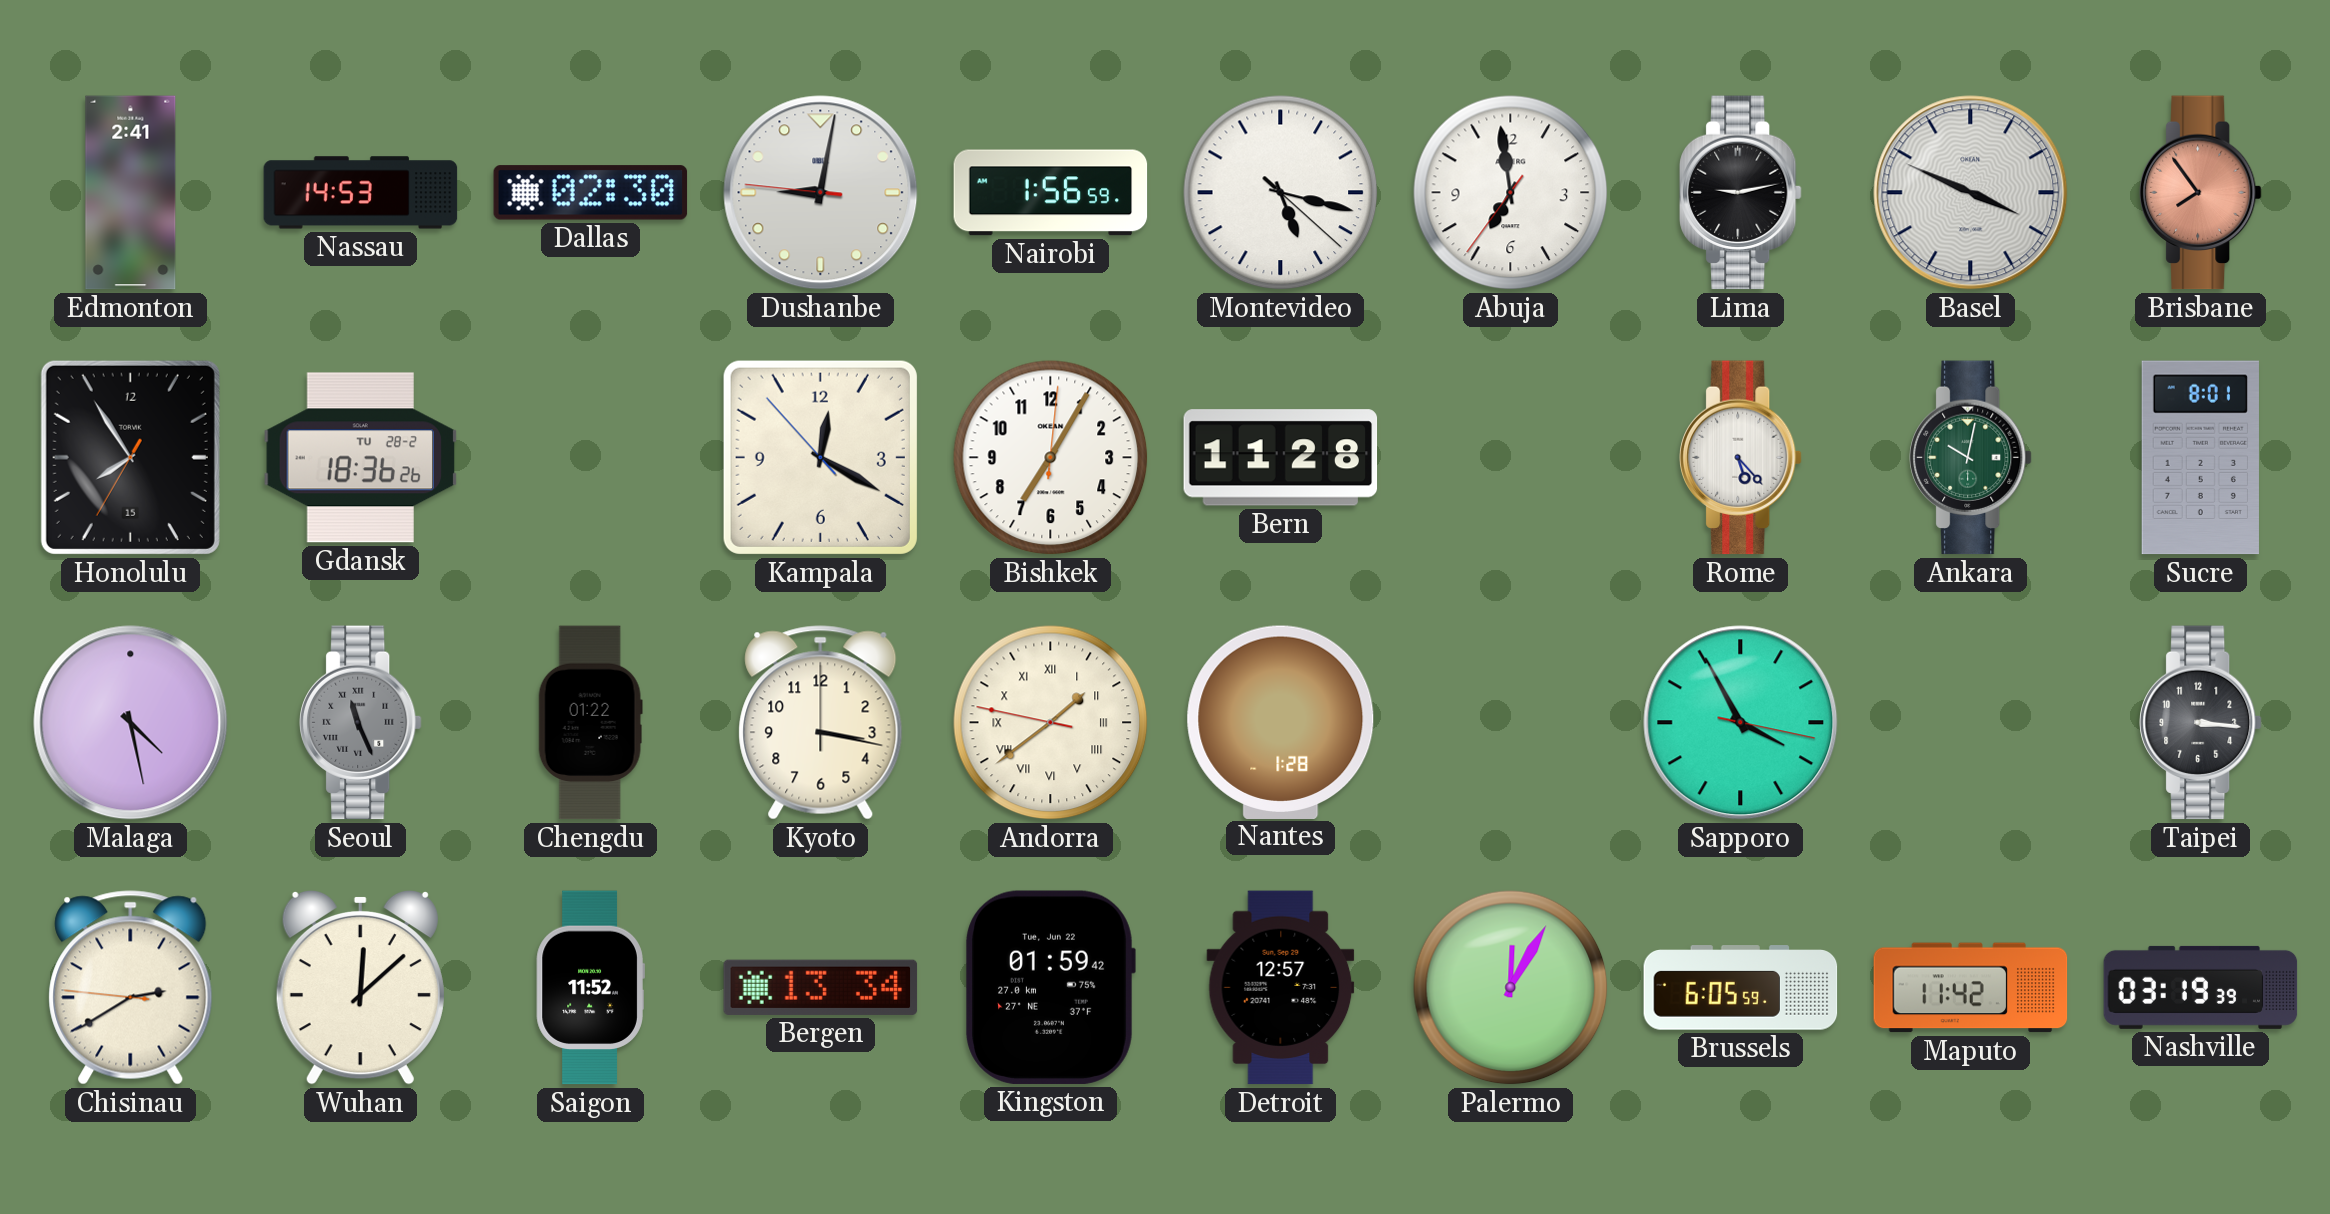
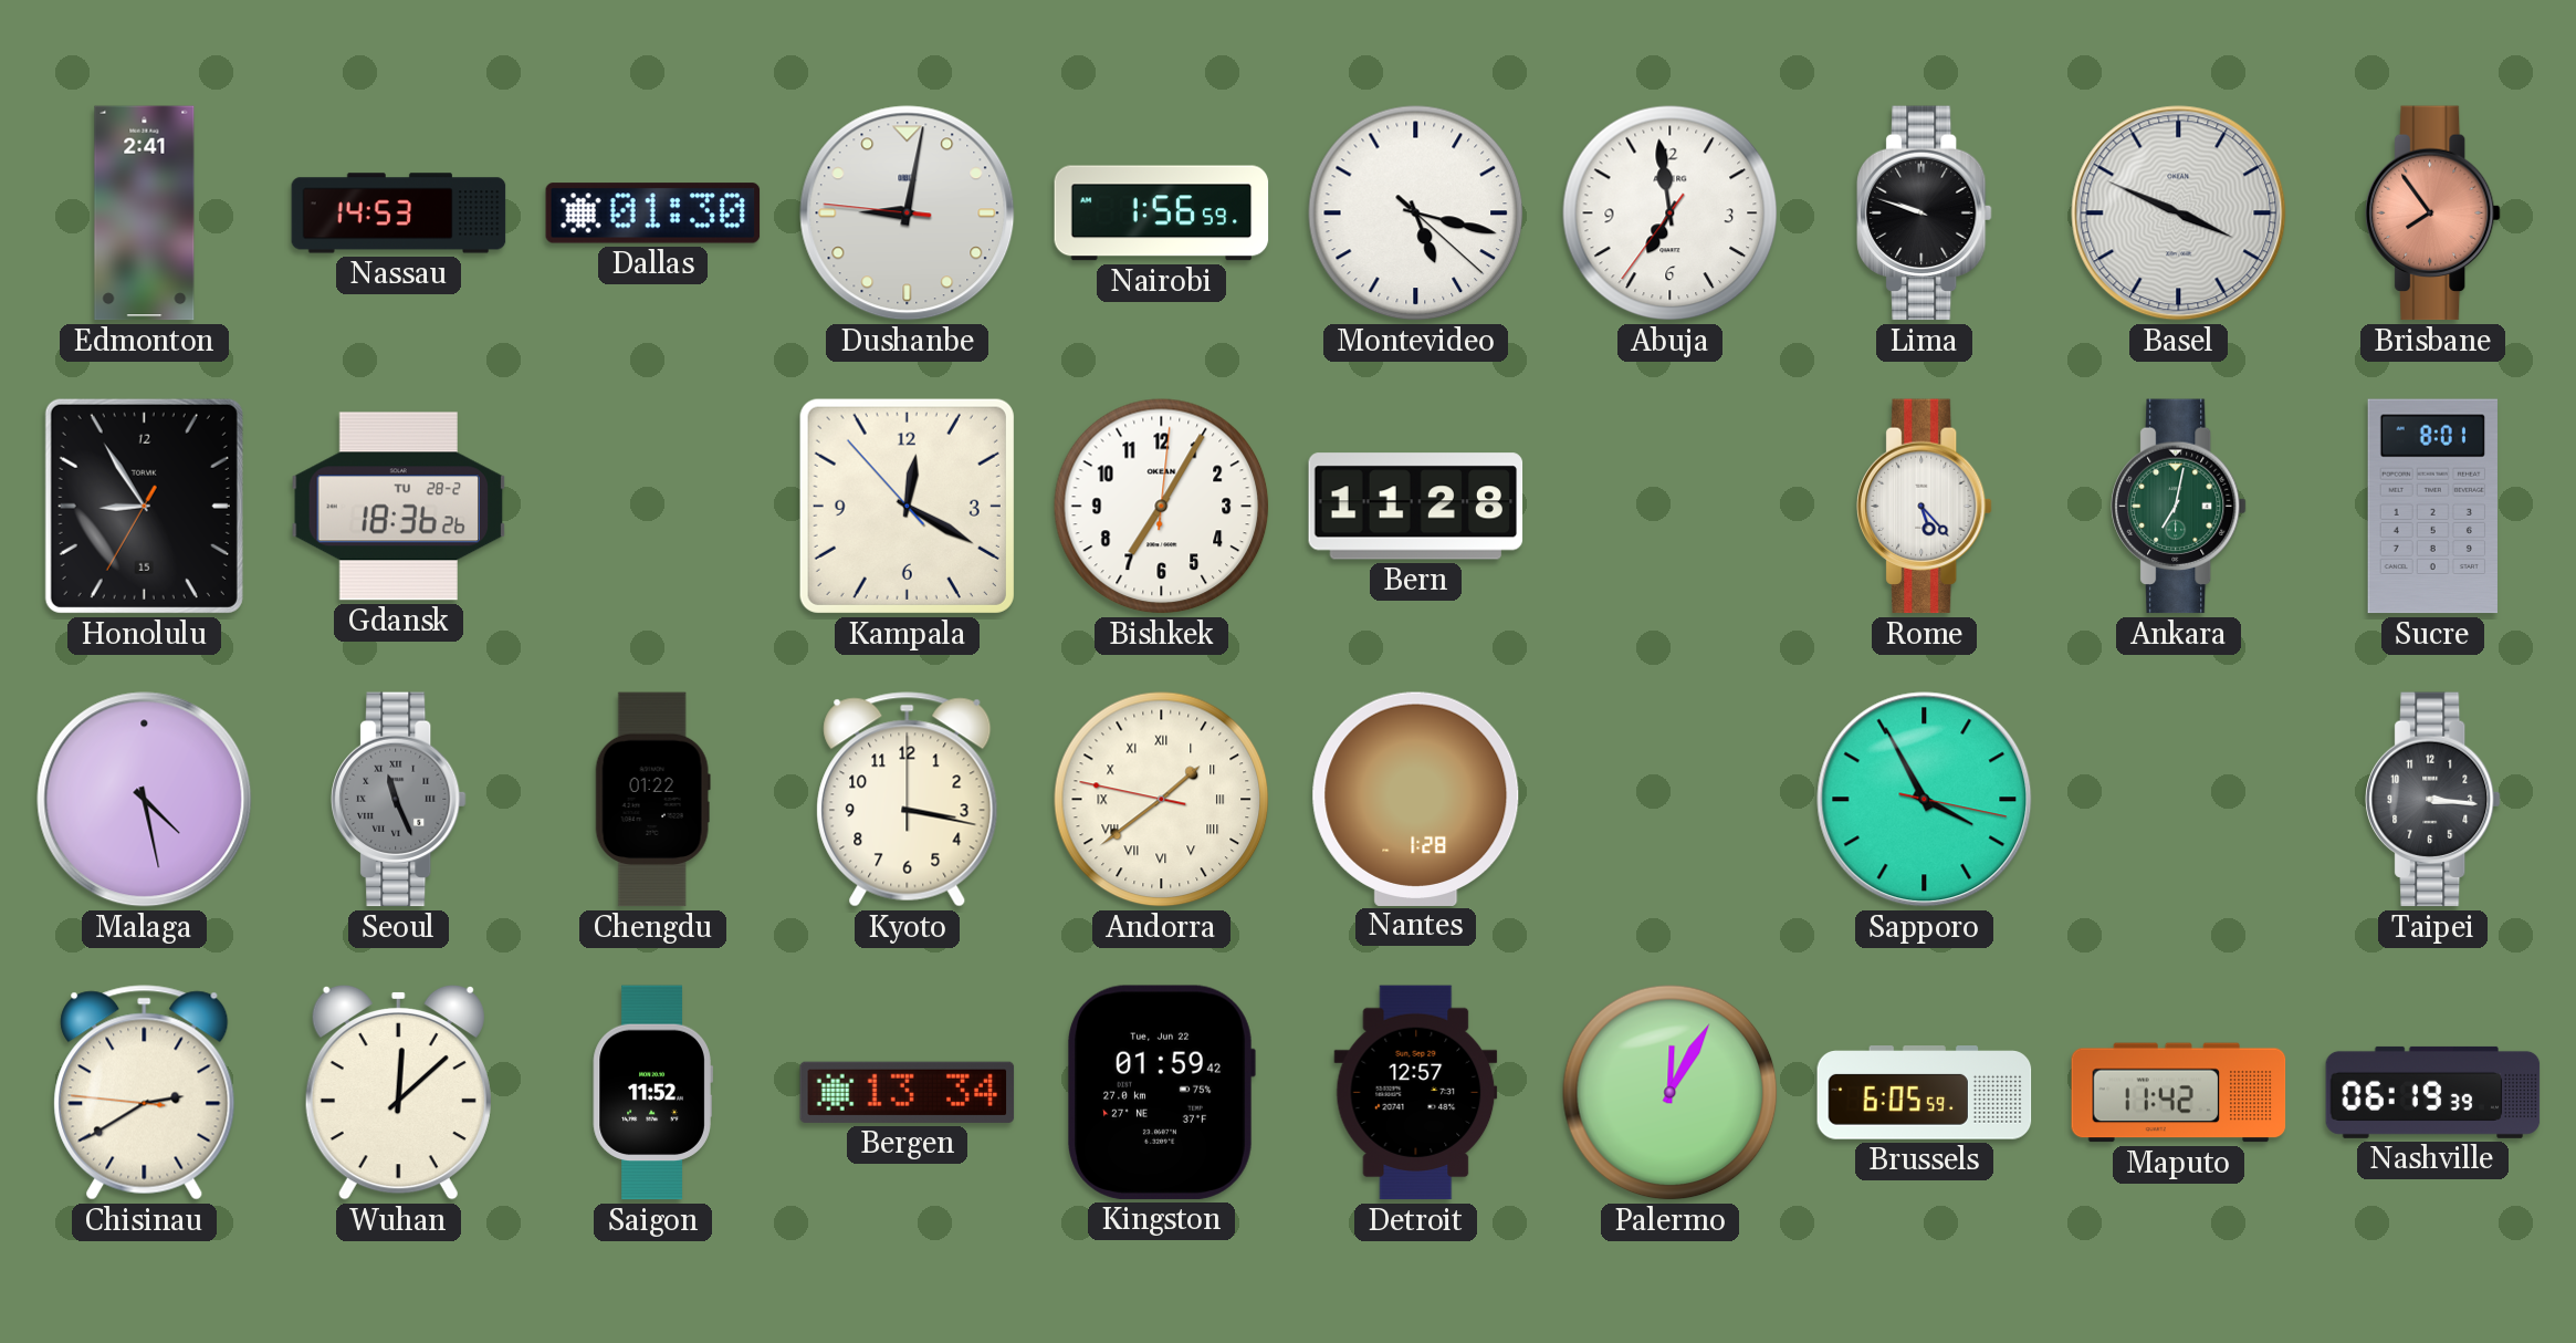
Dallas: 02:30 -> 01:30
Lima: 9:13 -> 9:48
Honolulu: 7:54 -> 8:54
Ankara: 10:02 -> 7:02
Nashville: 03:19 -> 06:19
